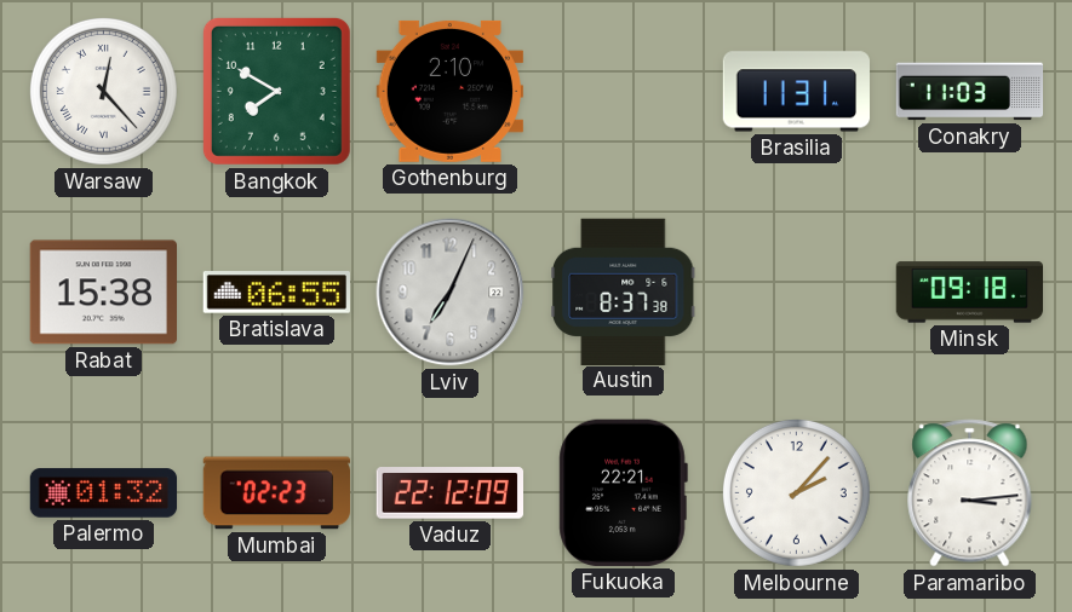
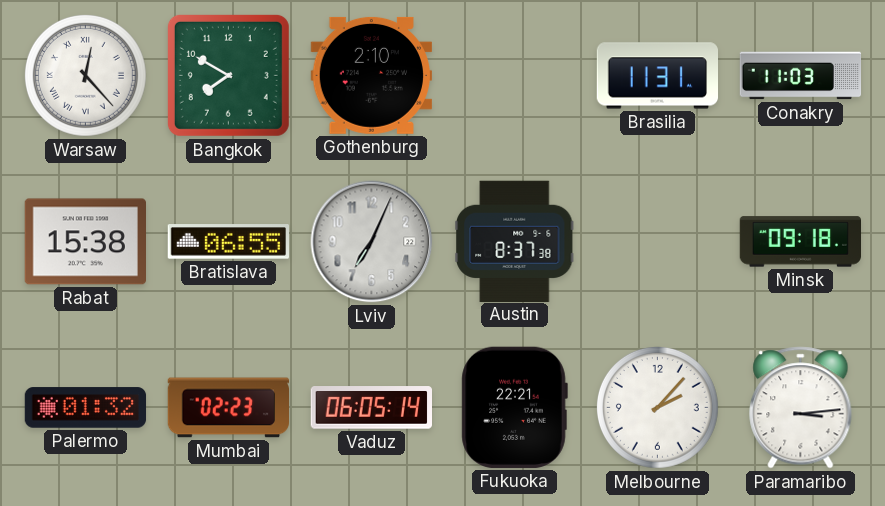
Vaduz: 22:12 -> 06:05
